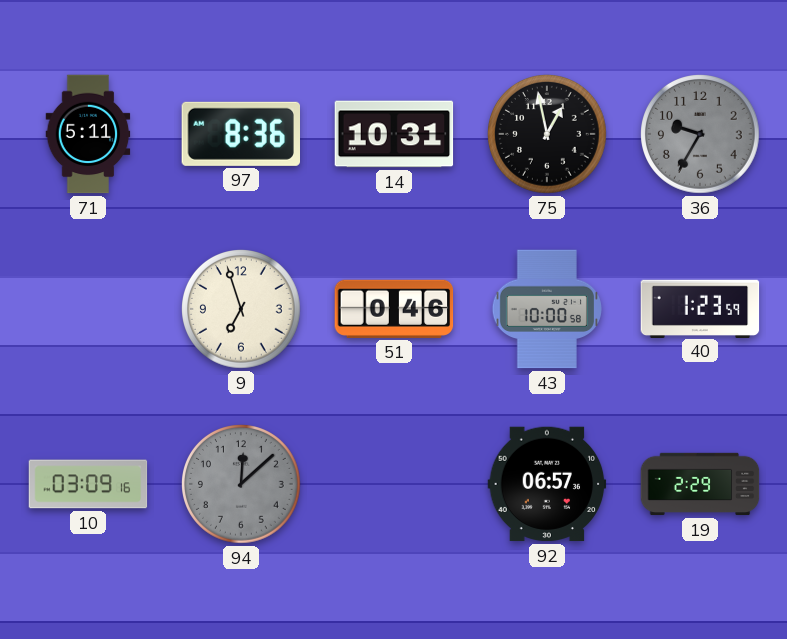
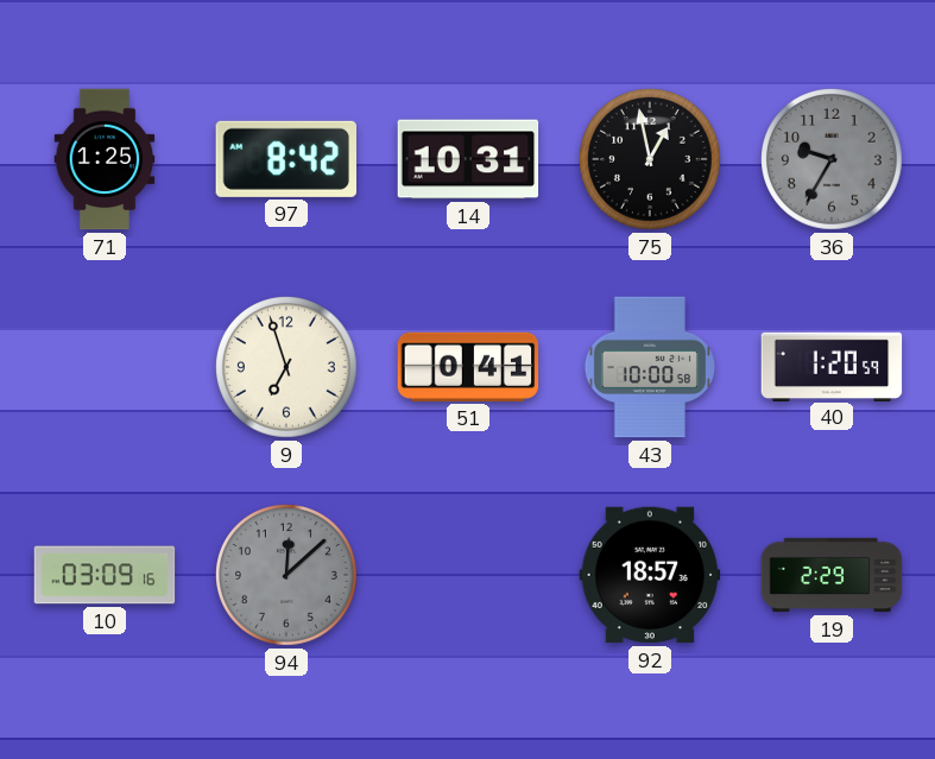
71: 5:11 -> 1:25
97: 8:36 -> 8:42
51: 0:46 -> 0:41
40: 1:23 -> 1:20
92: 06:57 -> 18:57
